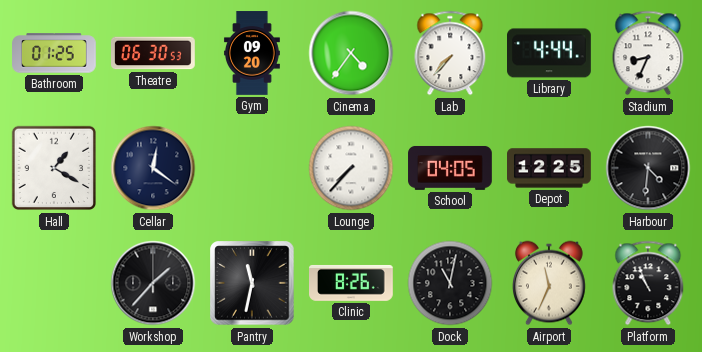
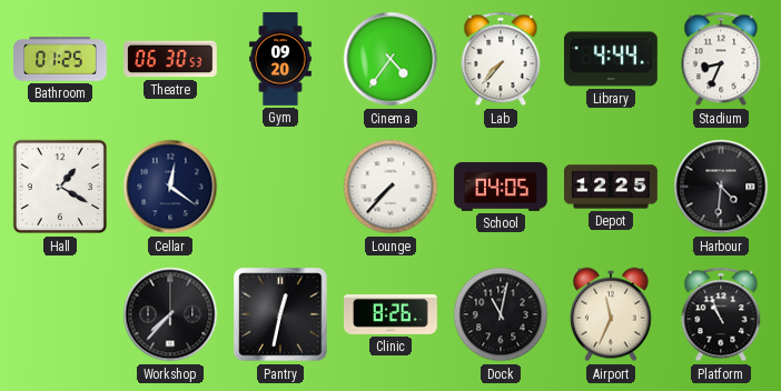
Workshop: 1:37 -> 7:37
Pantry: 11:32 -> 12:32
